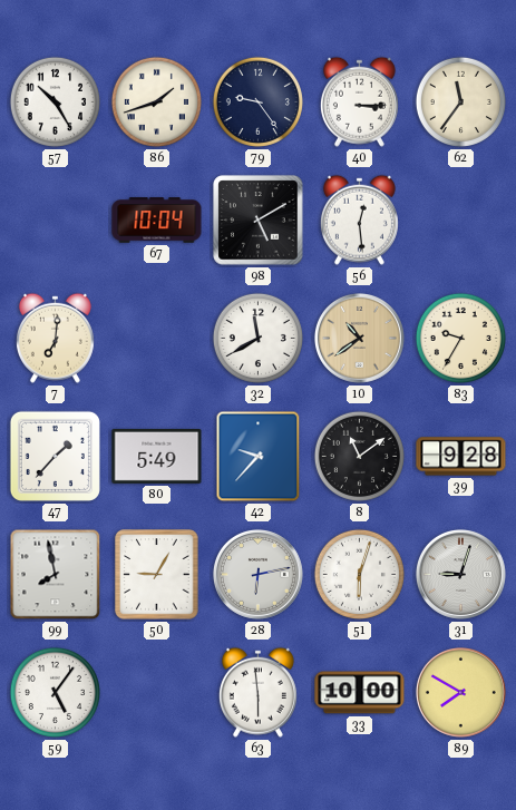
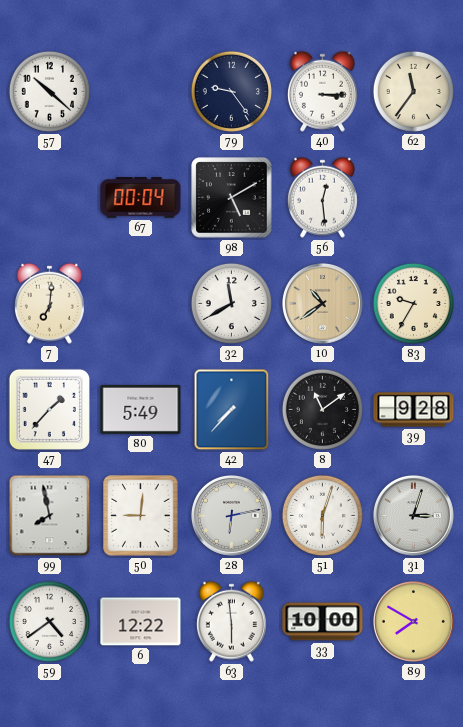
57: 10:25 -> 10:22
86: 1:42 -> none
67: 10:04 -> 00:04
42: 9:37 -> 7:37
50: 9:05 -> 9:01
31: 9:03 -> 3:03
59: 5:06 -> 4:39
6: none -> 12:22
